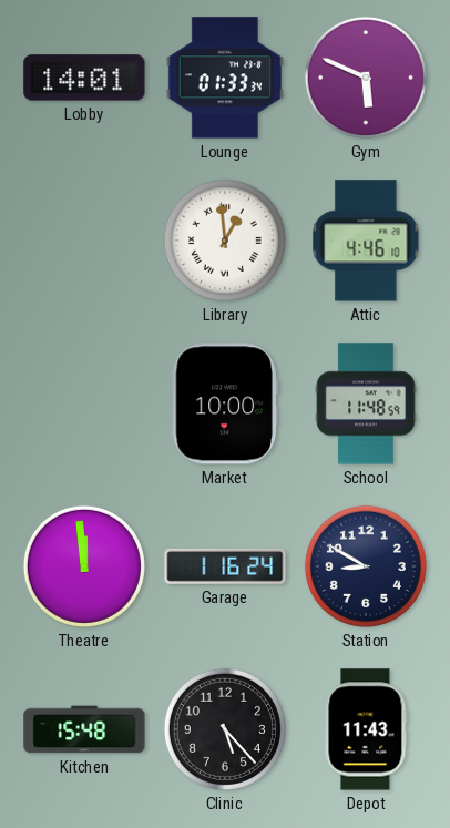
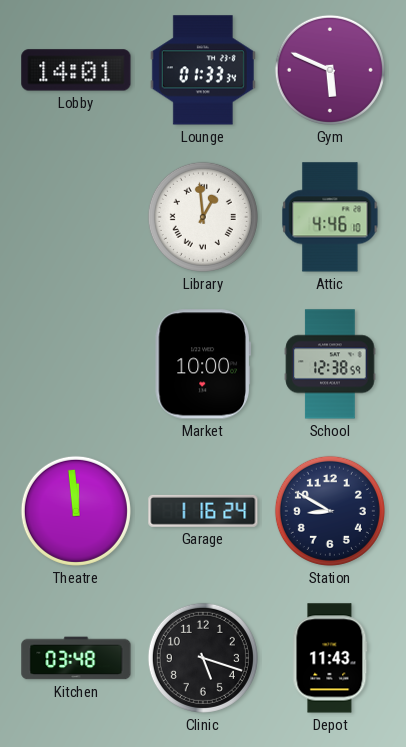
School: 11:48 -> 12:38
Kitchen: 15:48 -> 03:48
Clinic: 5:23 -> 5:18
